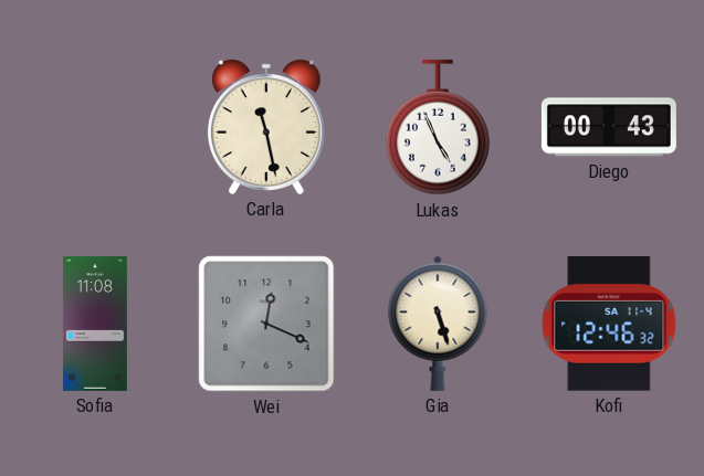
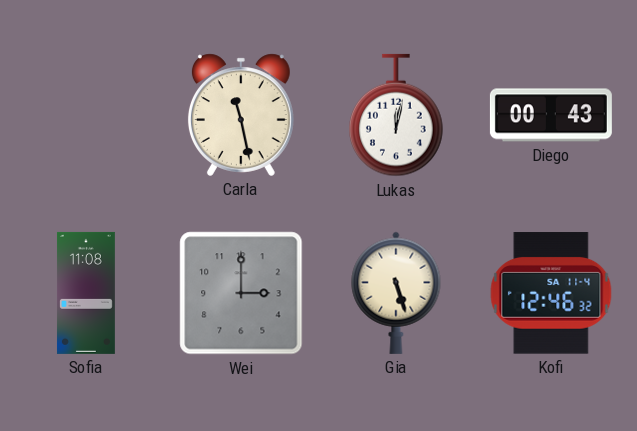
Lukas: 4:56 -> 12:02
Wei: 12:19 -> 3:00
